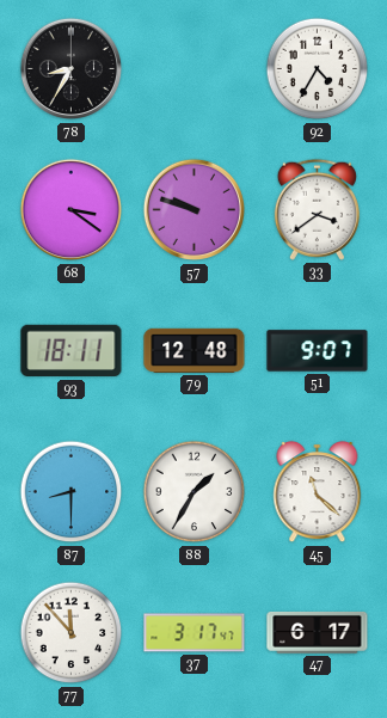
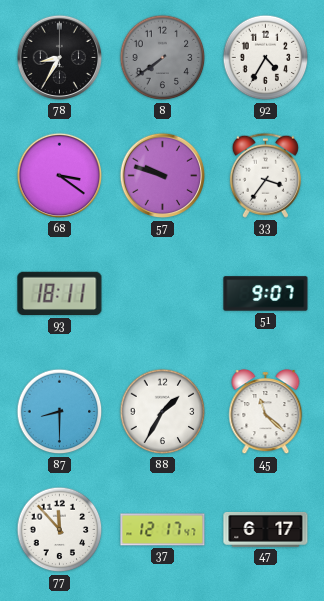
8: none -> 7:39
33: 3:39 -> 3:36
79: 12:48 -> none
37: 3:17 -> 12:17
